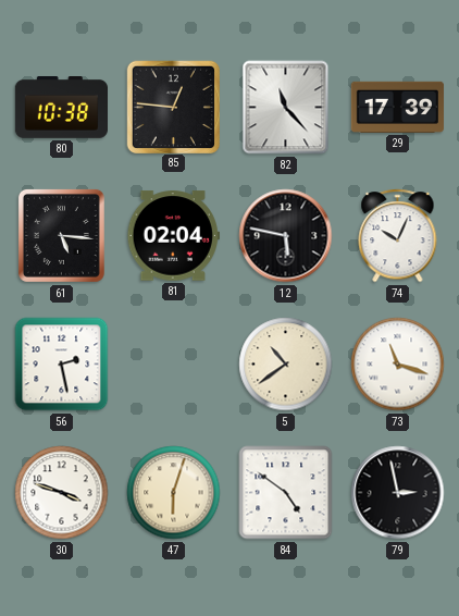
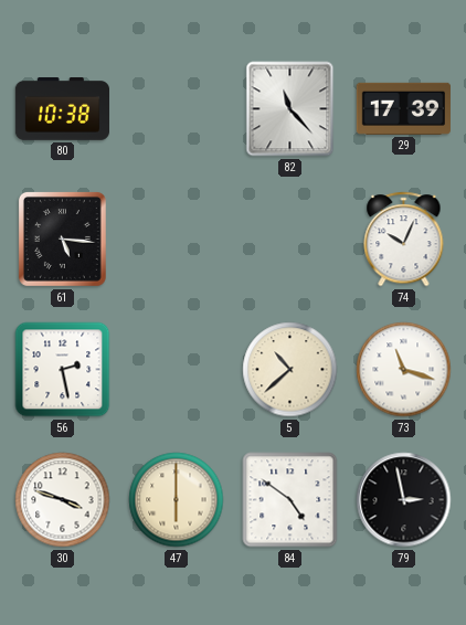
85: 12:46 -> none
81: 02:04 -> none
12: 5:47 -> none
5: 10:39 -> 10:38
47: 6:03 -> 6:00
